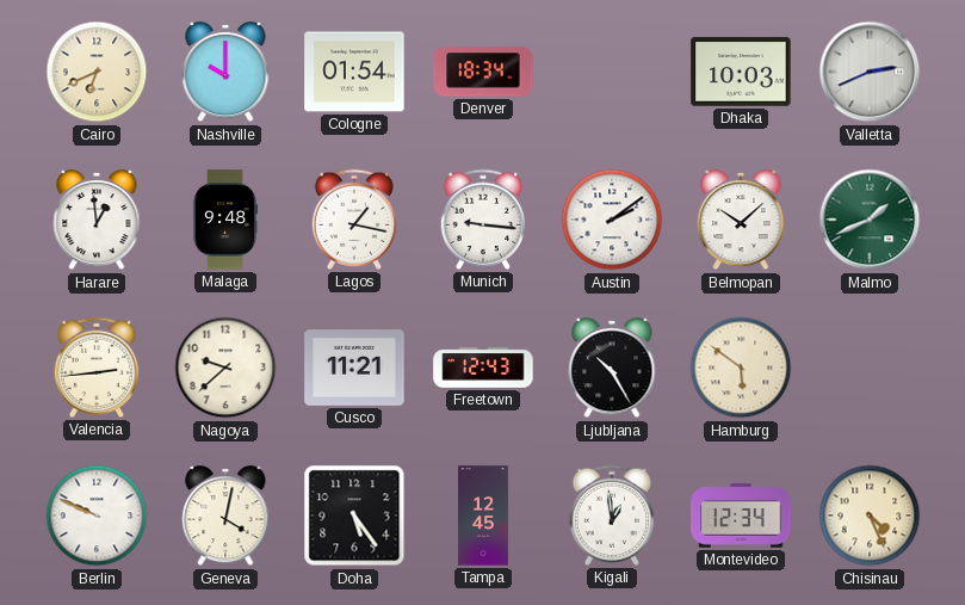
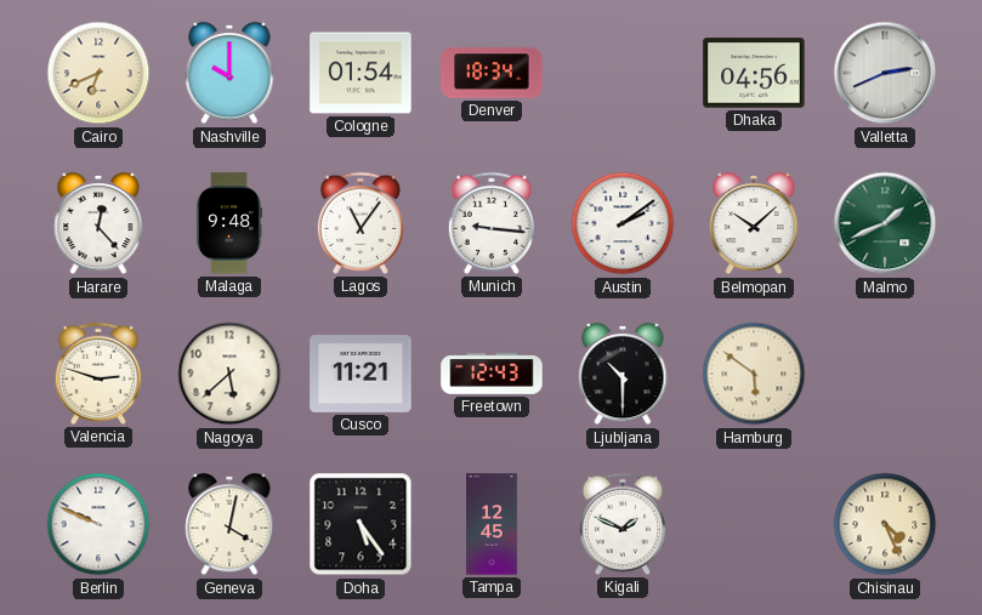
Dhaka: 10:03 -> 04:56
Harare: 12:59 -> 12:23
Lagos: 1:17 -> 11:06
Valencia: 2:44 -> 2:48
Nagoya: 9:38 -> 5:38
Ljubljana: 10:25 -> 10:30
Kigali: 12:59 -> 1:49
Montevideo: 12:34 -> none
